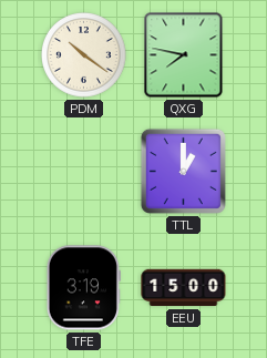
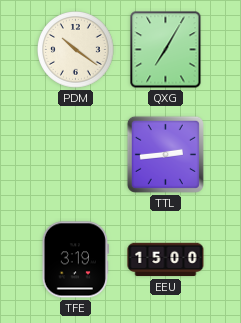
QXG: 7:47 -> 7:05
TTL: 1:00 -> 2:44
